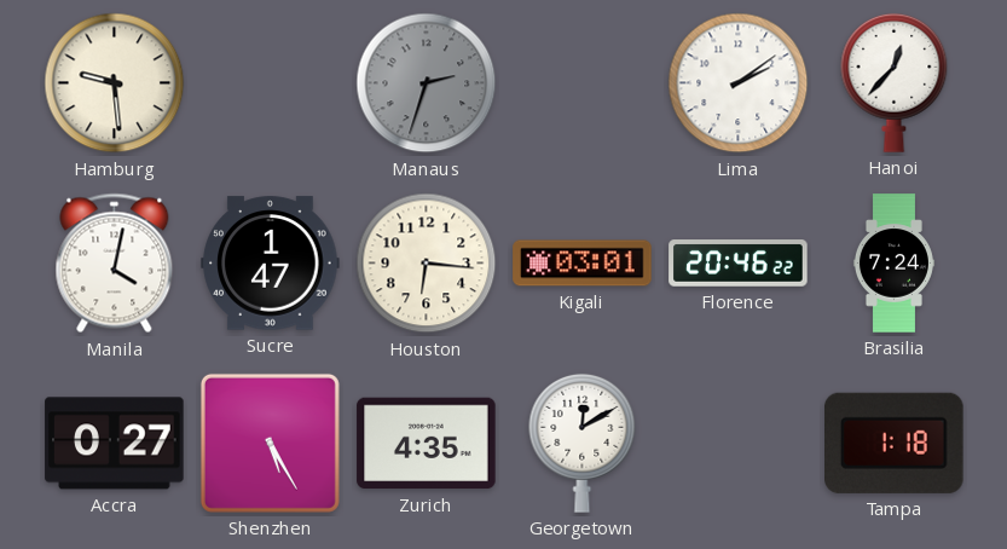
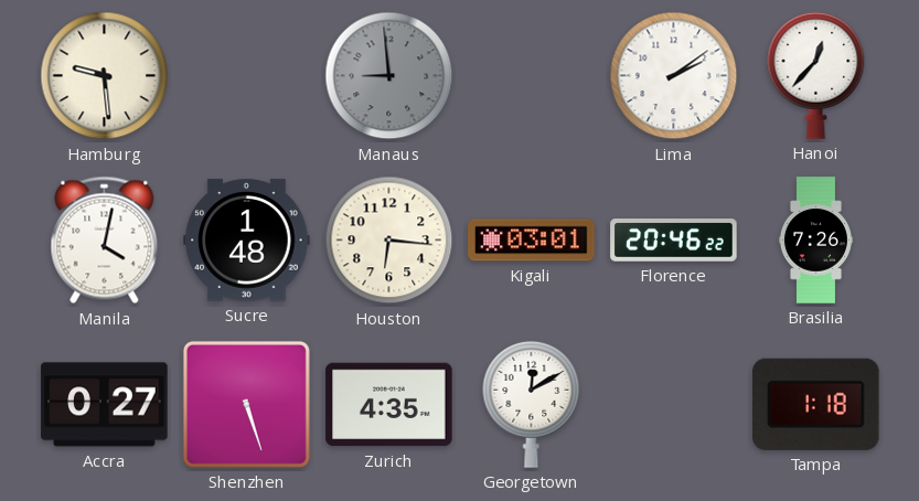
Manaus: 2:33 -> 8:59
Sucre: 1:47 -> 1:48
Brasilia: 7:24 -> 7:26
Shenzhen: 5:25 -> 5:27
